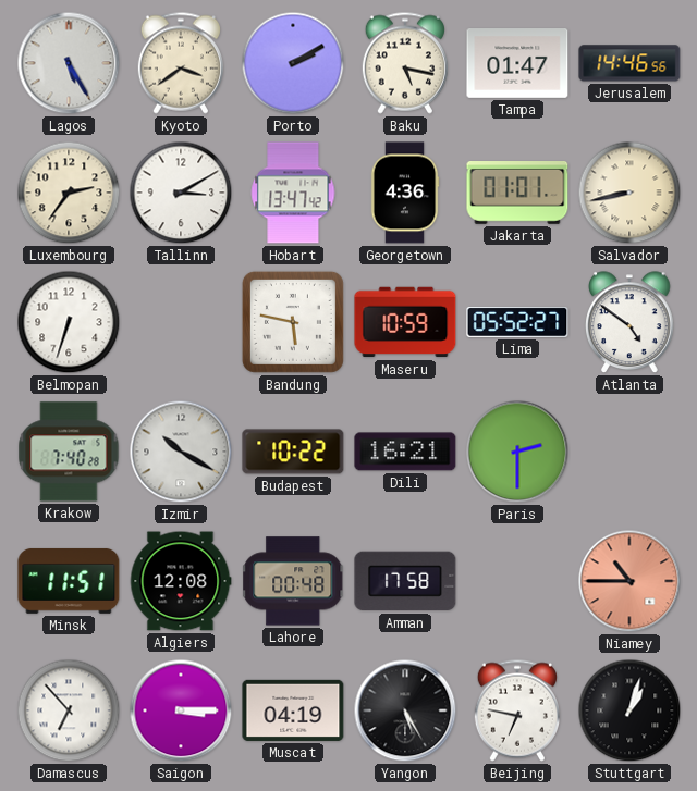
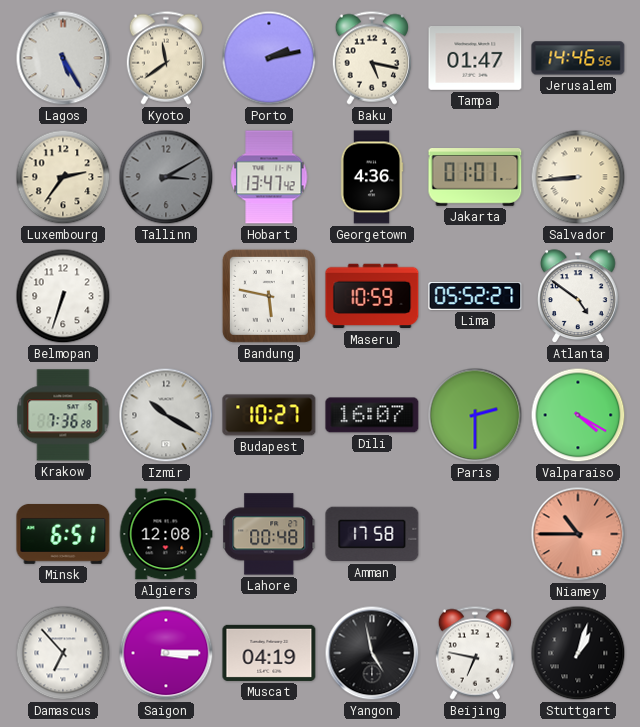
Kyoto: 3:39 -> 11:39
Porto: 2:10 -> 2:13
Tallinn dial: white -> grey
Salvador: 8:43 -> 8:44
Krakow: 7:40 -> 7:36
Budapest: 10:22 -> 10:27
Dili: 16:21 -> 16:07
Valparaiso: none -> 4:20
Minsk: 11:51 -> 6:51
Yangon: 5:25 -> 4:58
